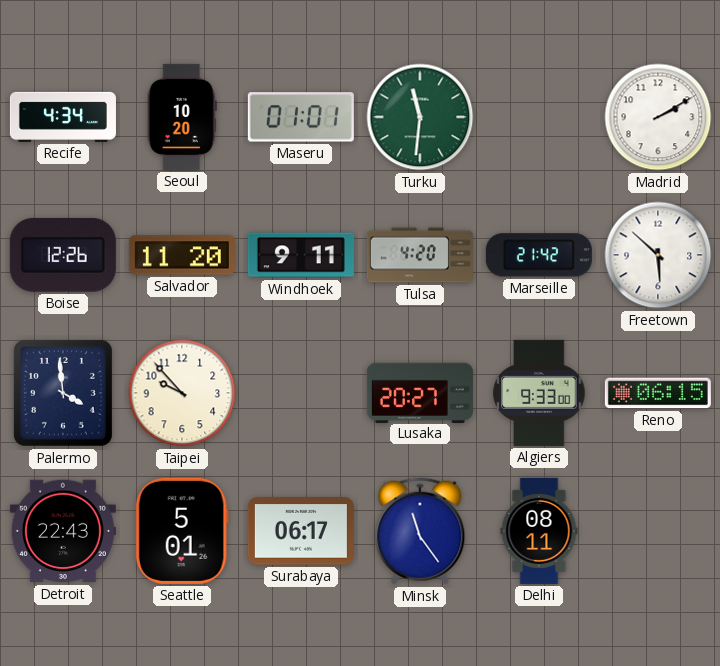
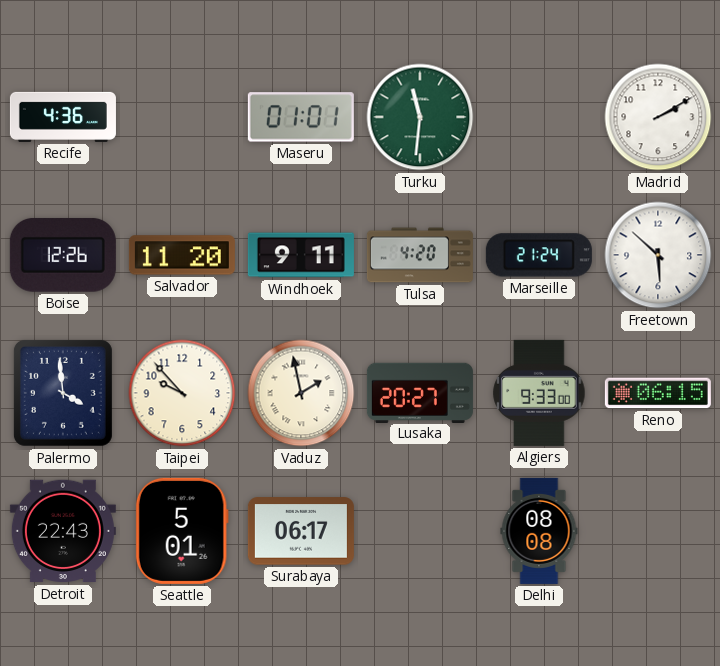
Recife: 4:34 -> 4:36
Seoul: 10:20 -> none
Marseille: 21:42 -> 21:24
Vaduz: none -> 1:58
Minsk: 11:24 -> none
Delhi: 08:11 -> 08:08
